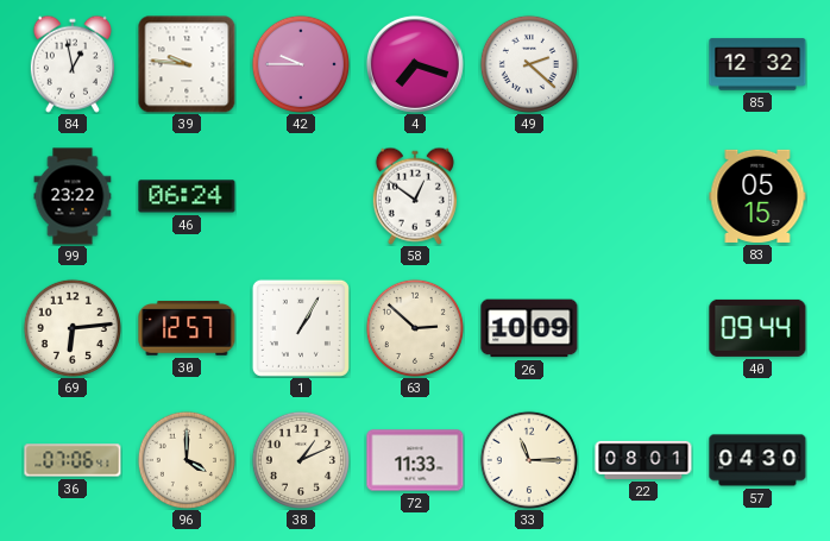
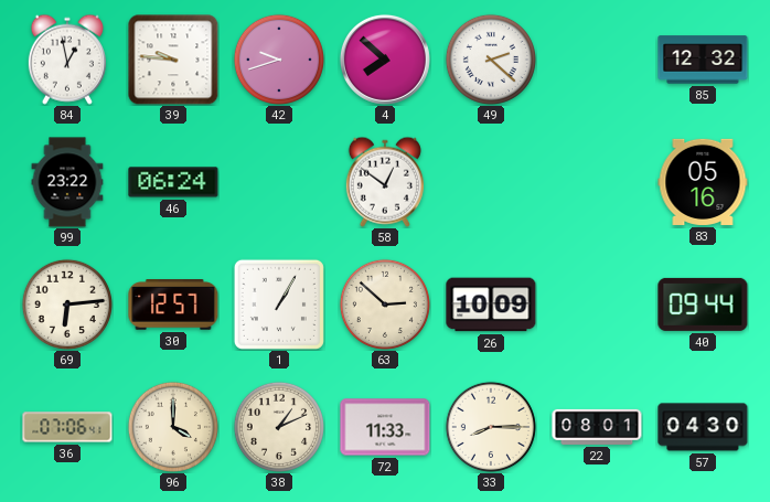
42: 9:45 -> 9:42
4: 7:18 -> 7:52
83: 05:15 -> 05:16
33: 11:15 -> 8:15
